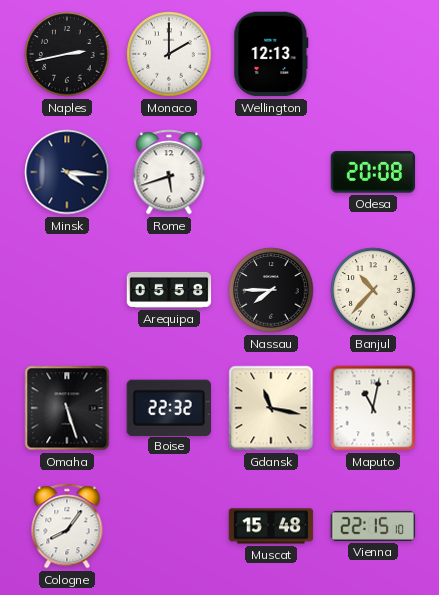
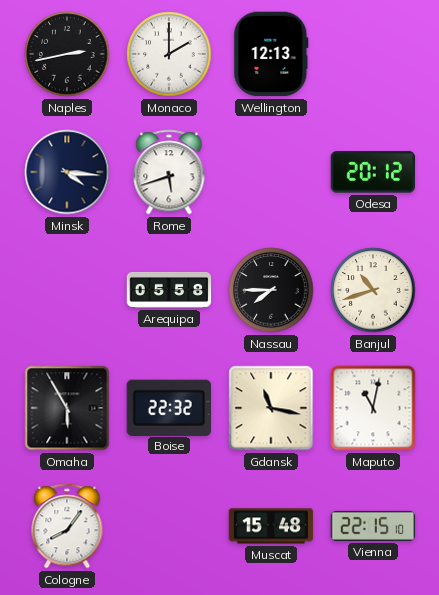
Odesa: 20:08 -> 20:12
Banjul: 10:37 -> 10:42
Omaha: 5:27 -> 5:55
